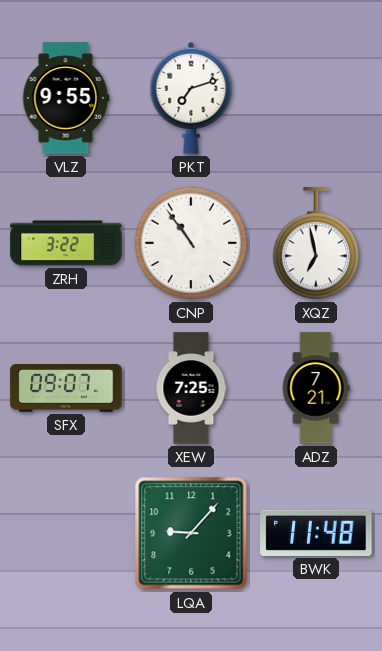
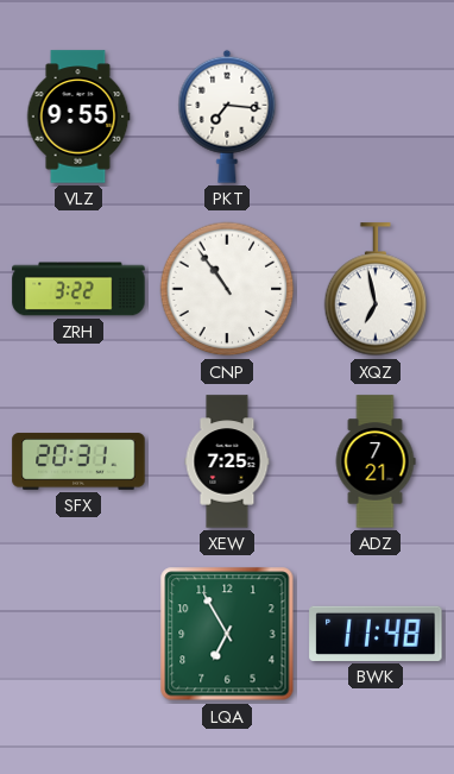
PKT: 7:12 -> 7:16
SFX: 09:07 -> 20:31
LQA: 9:07 -> 6:55
